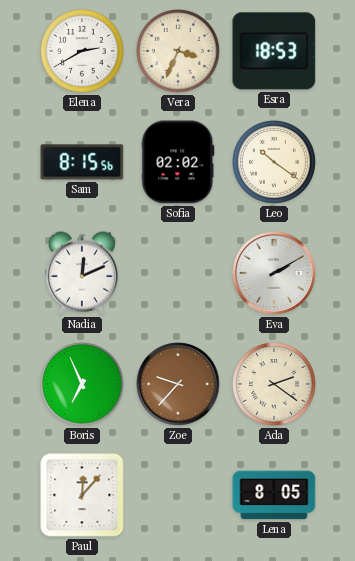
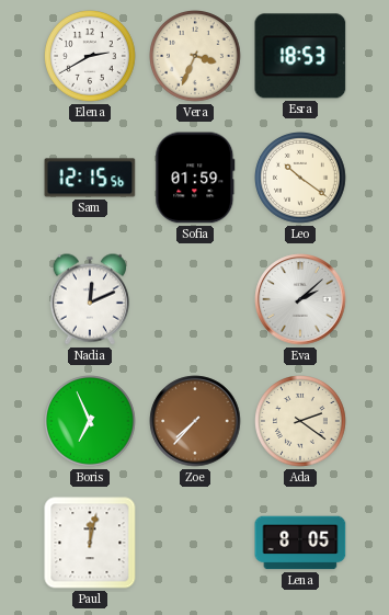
Sam: 8:15 -> 12:15
Sofia: 02:02 -> 01:59
Eva: 2:10 -> 2:08
Zoe: 9:37 -> 7:37
Paul: 12:07 -> 12:02
